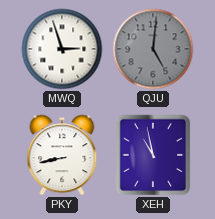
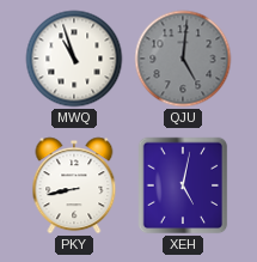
MWQ: 2:57 -> 10:57
XEH: 10:58 -> 5:02
